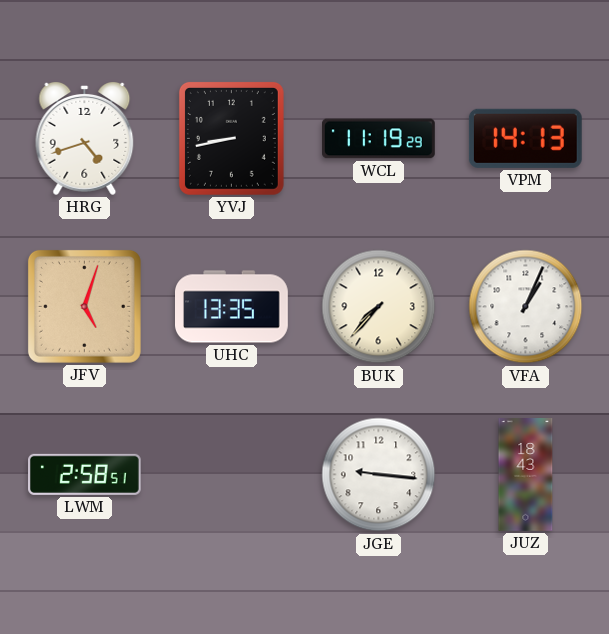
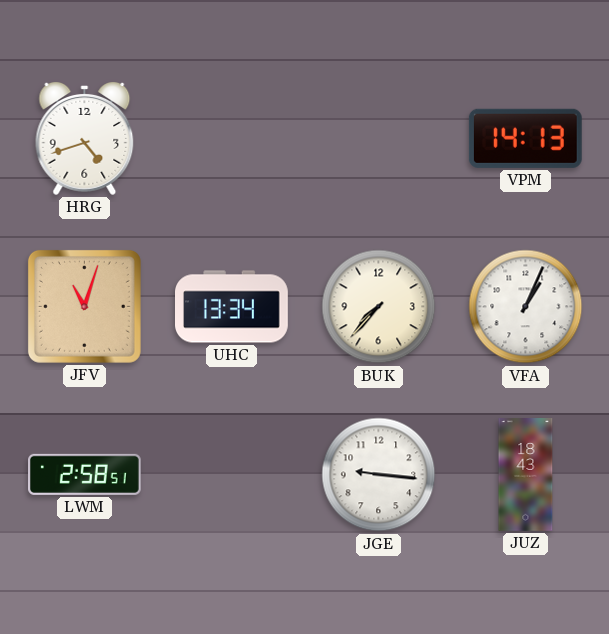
YVJ: 8:43 -> none
WCL: 11:19 -> none
JFV: 5:03 -> 11:03
UHC: 13:35 -> 13:34
